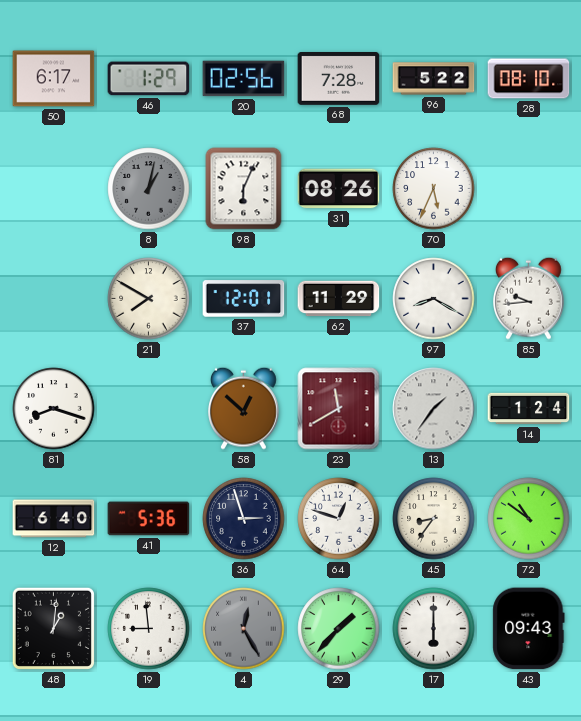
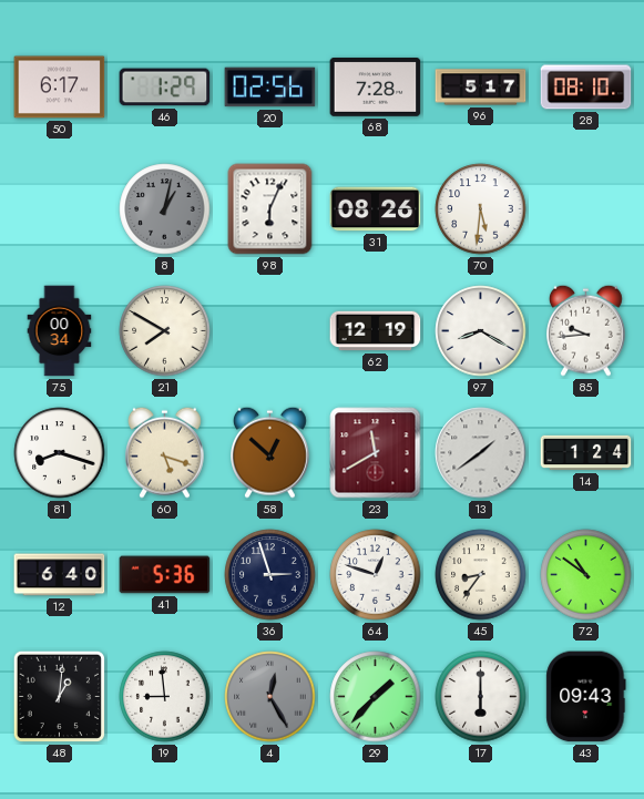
96: 5:22 -> 5:17
70: 5:34 -> 5:31
75: none -> 00:34
37: 12:01 -> none
62: 11:29 -> 12:19
60: none -> 5:18
13: 1:36 -> 1:39
